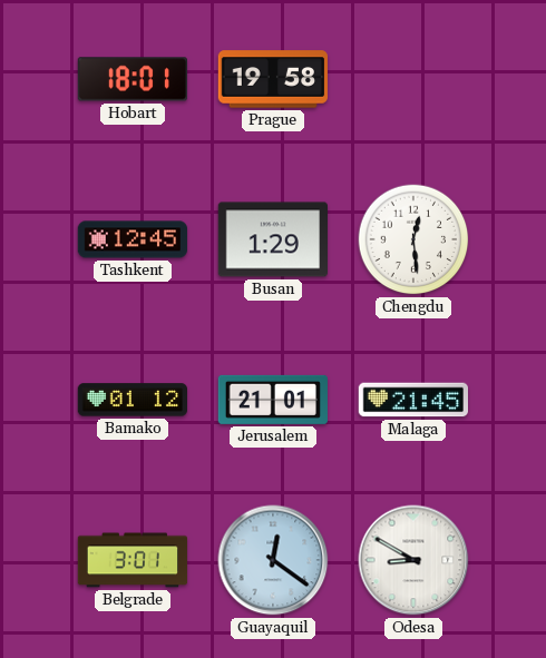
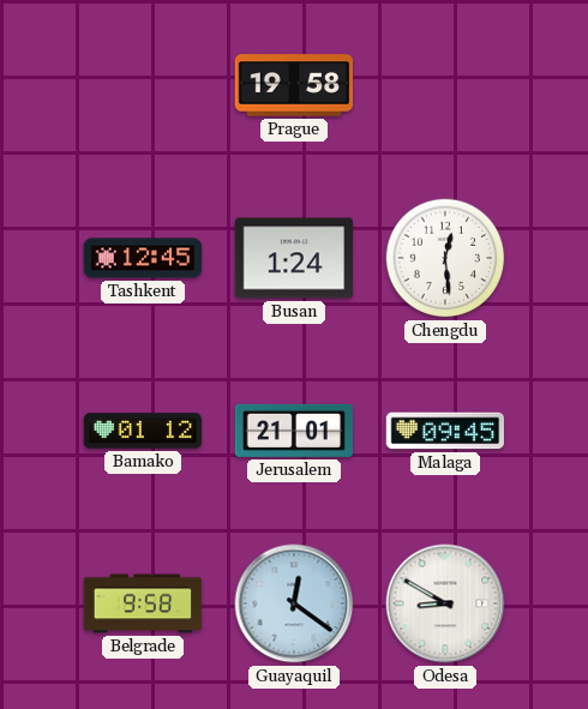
Hobart: 18:01 -> none
Busan: 1:29 -> 1:24
Malaga: 21:45 -> 09:45
Belgrade: 3:01 -> 9:58
